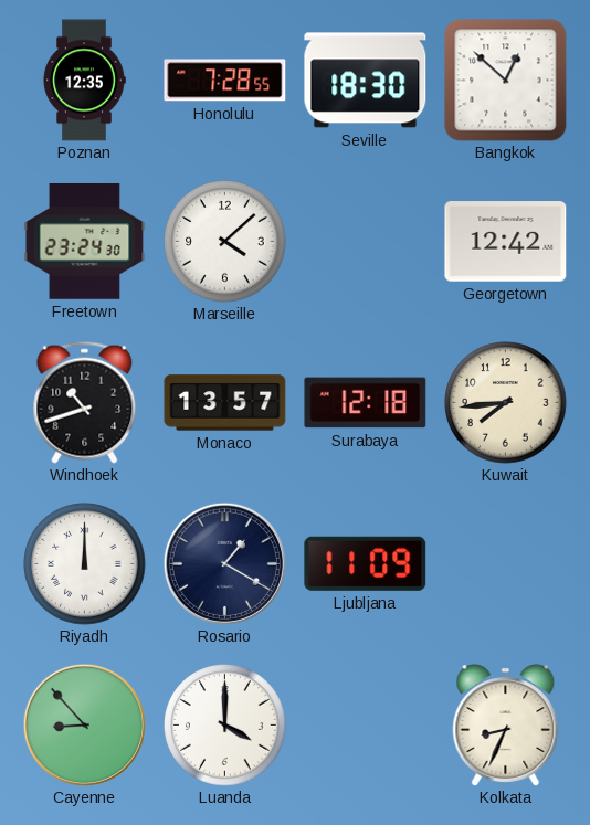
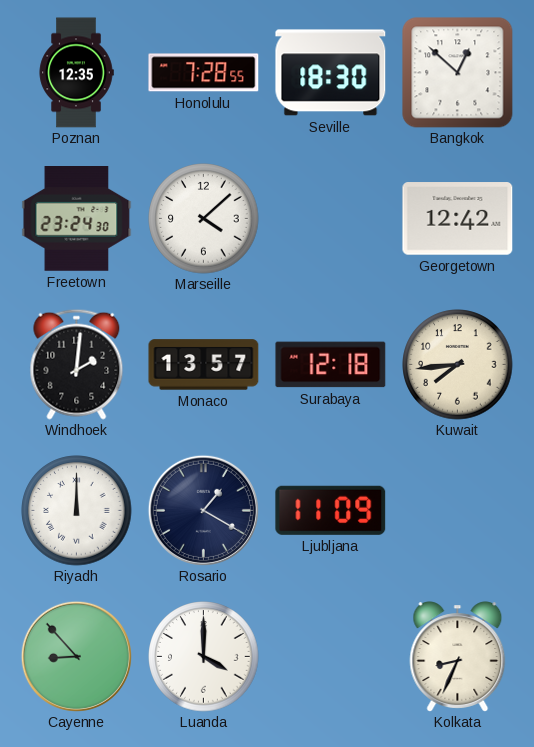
Windhoek: 10:42 -> 2:01
